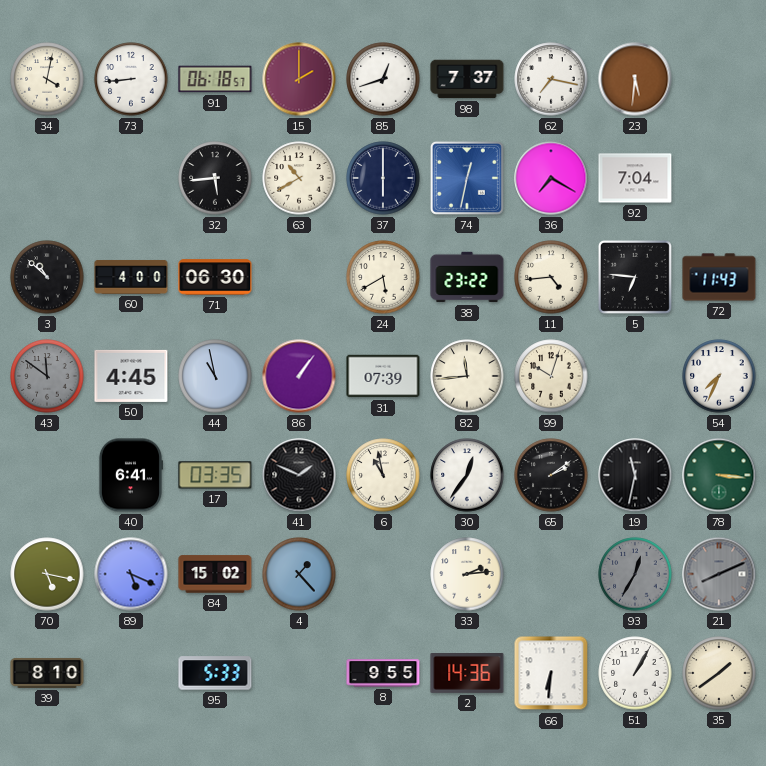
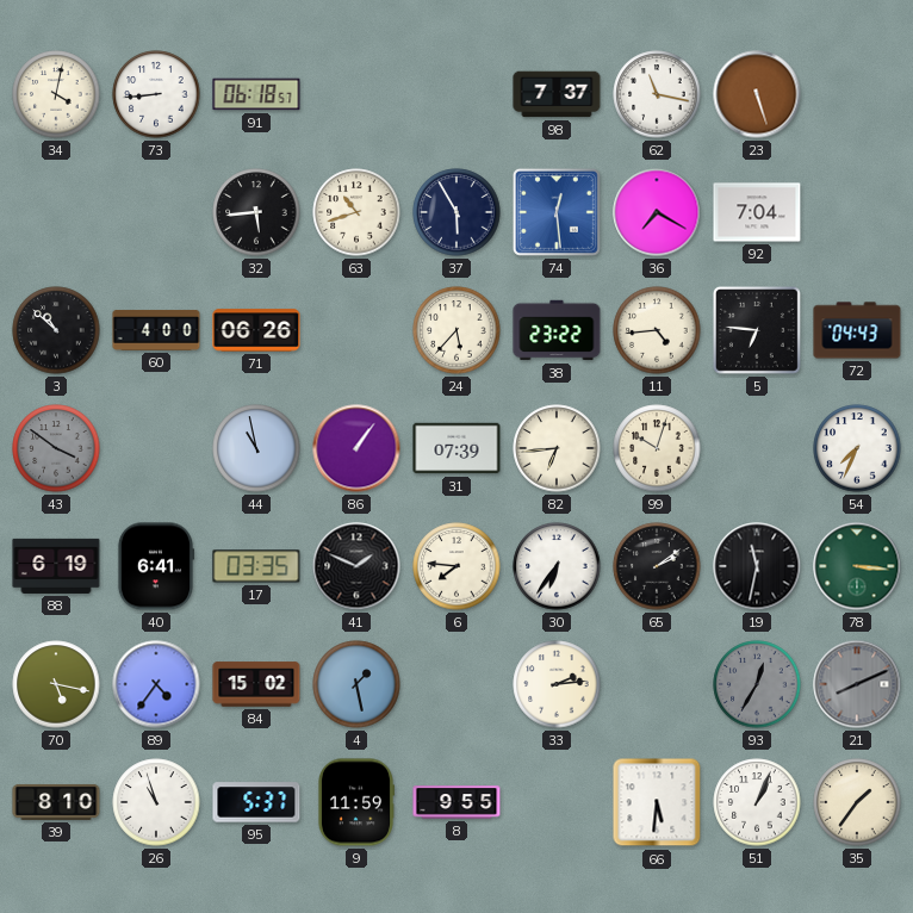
15: 2:00 -> none
85: 12:42 -> none
62: 7:17 -> 11:17
23: 5:31 -> 5:27
63: 10:40 -> 10:42
37: 6:00 -> 5:55
74: 12:32 -> 12:29
71: 06:30 -> 06:26
24: 5:40 -> 5:37
72: 11:43 -> 04:43
43: 11:51 -> 3:51
50: 4:45 -> none
82: 11:44 -> 6:44
88: none -> 6:19
6: 10:58 -> 7:46
30: 12:36 -> 6:36
89: 5:19 -> 4:36
4: 1:23 -> 1:28
26: none -> 10:57
95: 5:33 -> 5:37
9: none -> 11:59
2: 14:36 -> none
66: 6:31 -> 5:31
51: 1:05 -> 1:04
35: 1:39 -> 1:36
